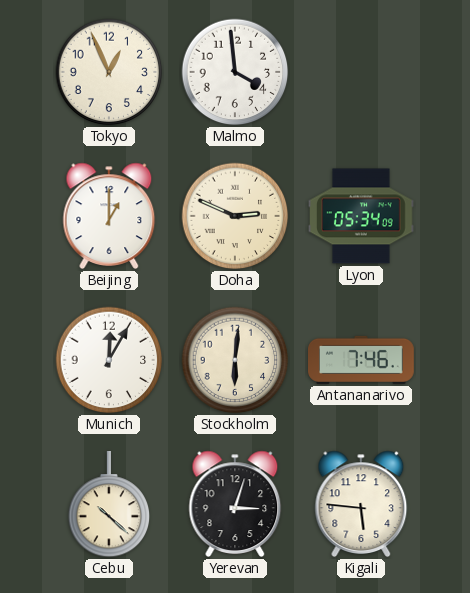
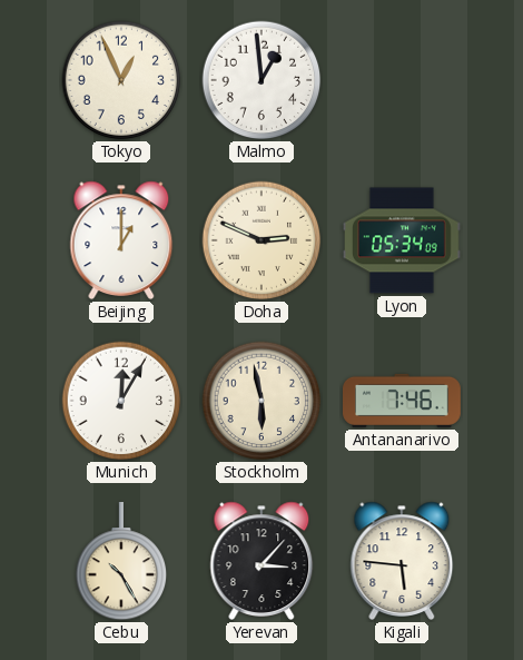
Malmo: 3:59 -> 12:59
Stockholm: 6:01 -> 5:58
Cebu: 10:22 -> 10:25
Yerevan: 3:03 -> 3:07
